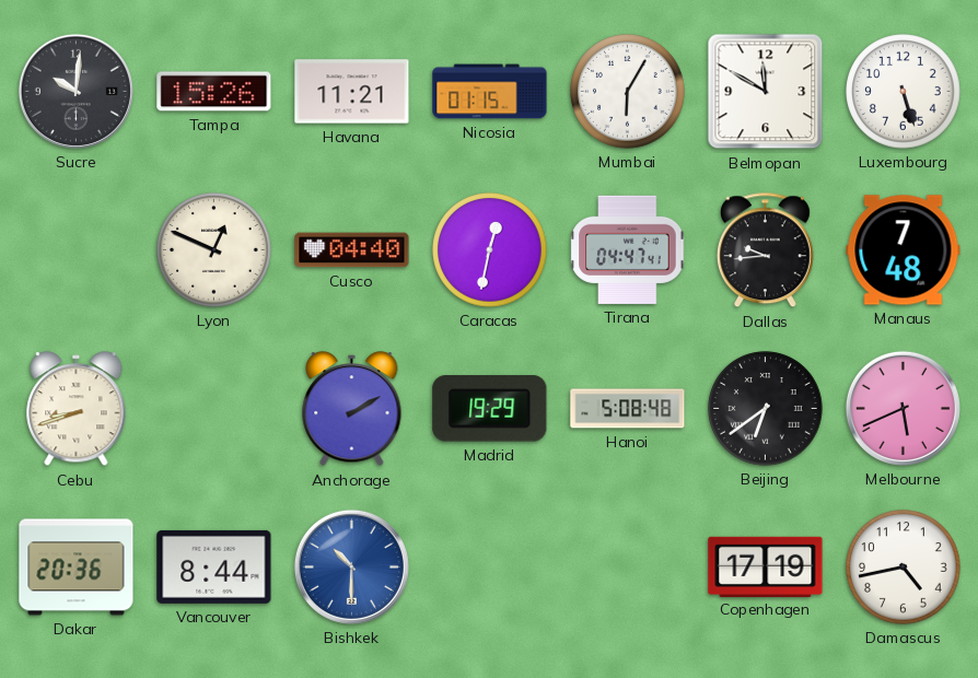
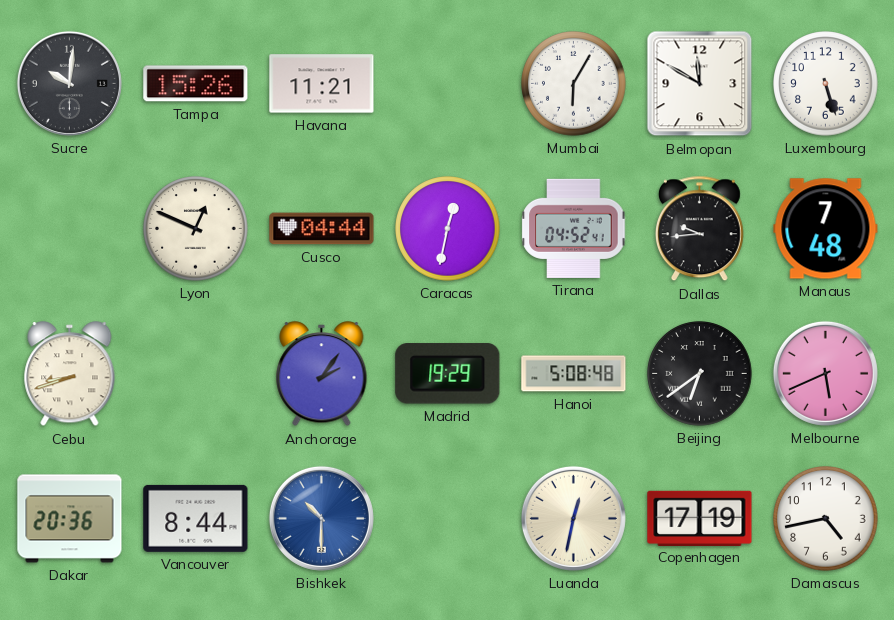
Nicosia: 01:15 -> none
Cusco: 04:40 -> 04:44
Tirana: 04:47 -> 04:52
Anchorage: 2:10 -> 2:06
Luanda: none -> 12:32
